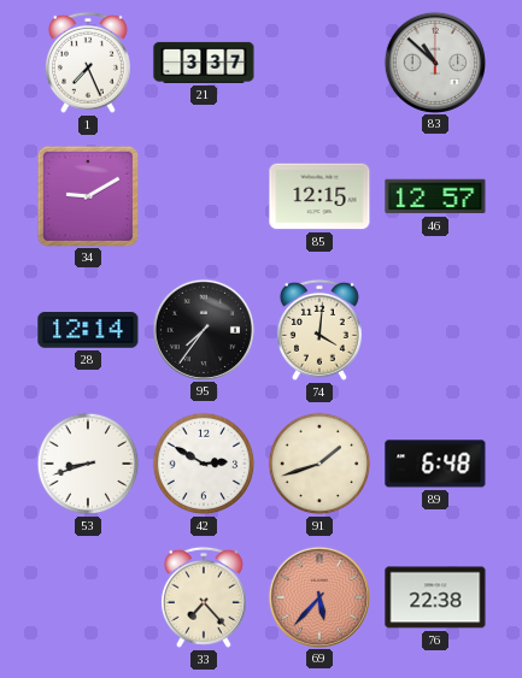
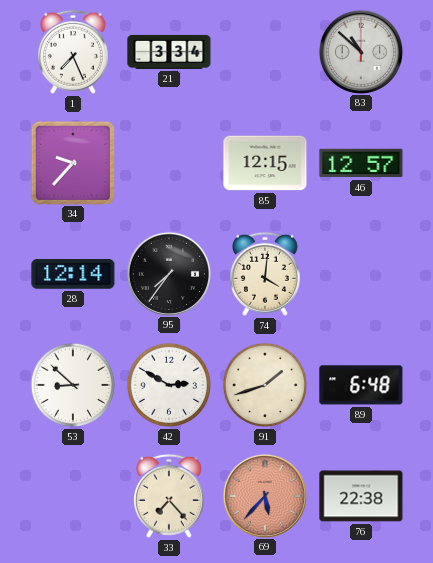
21: 3:37 -> 3:34
34: 9:10 -> 9:37
53: 8:42 -> 8:52
